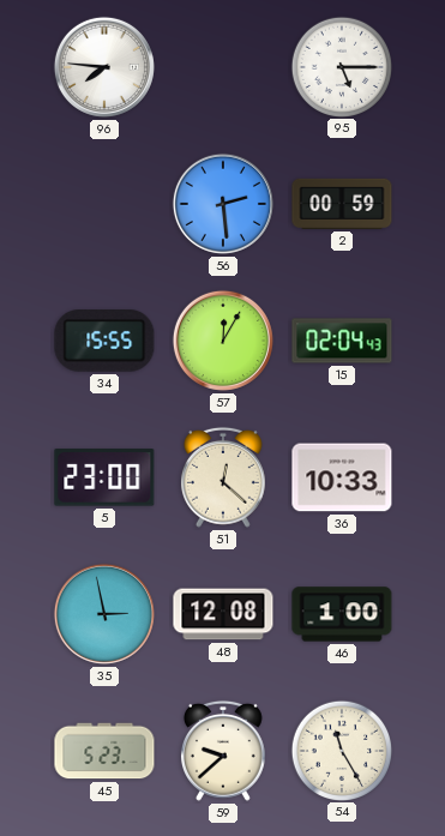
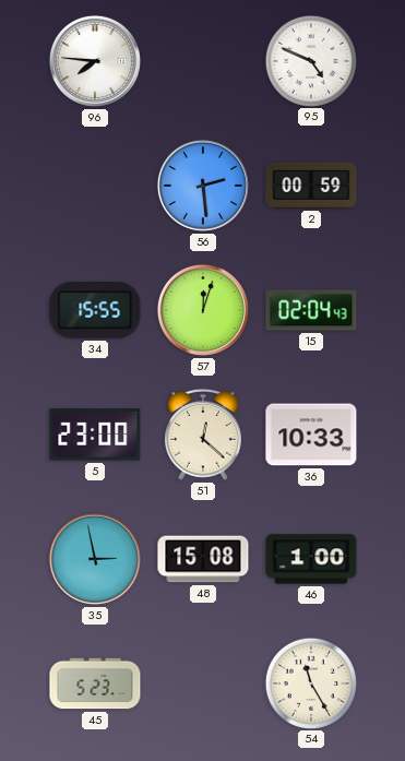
95: 5:15 -> 4:49
57: 12:05 -> 12:03
48: 12:08 -> 15:08
59: 9:38 -> none
